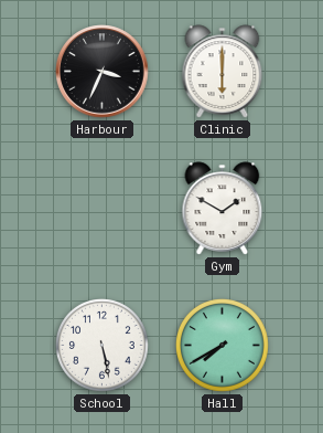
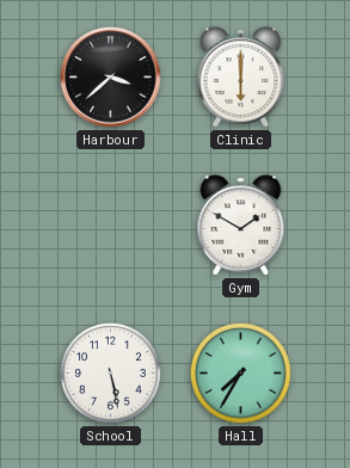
Harbour: 3:34 -> 3:38
Hall: 7:40 -> 7:35
